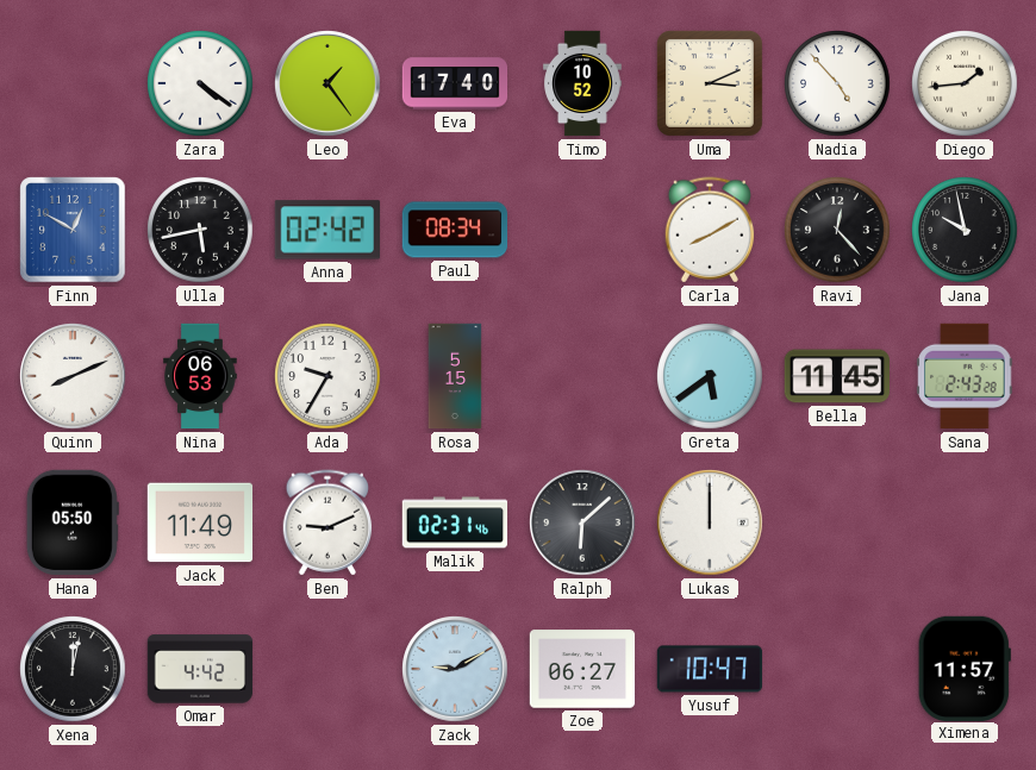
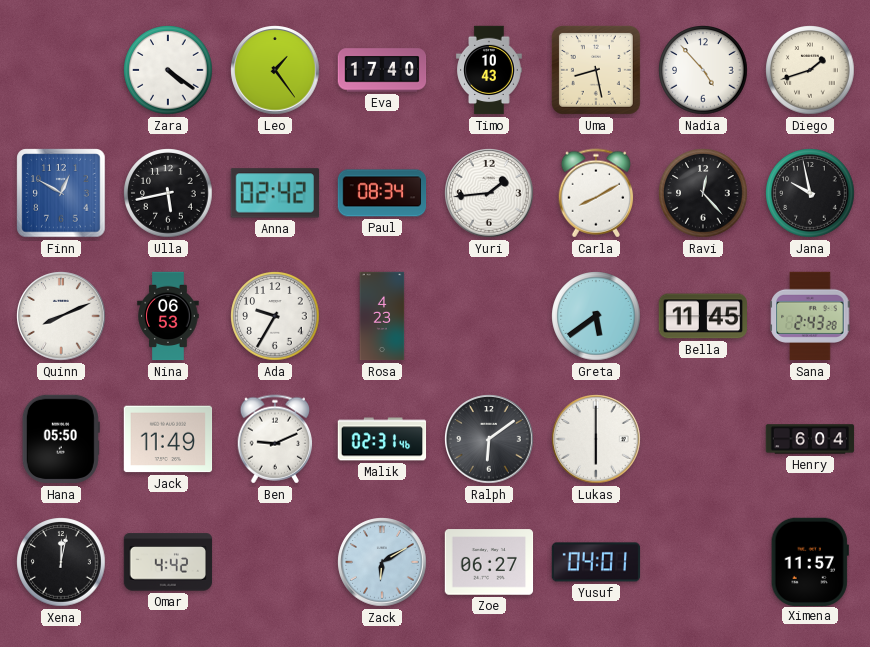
Timo: 10:52 -> 10:43
Uma: 3:11 -> 8:28
Diego: 1:44 -> 1:42
Yuri: none -> 1:44
Rosa: 5:15 -> 4:23
Ralph: 6:08 -> 6:09
Lukas: 12:00 -> 6:00
Henry: none -> 6:04
Zack: 9:10 -> 6:10
Yusuf: 10:47 -> 04:01
